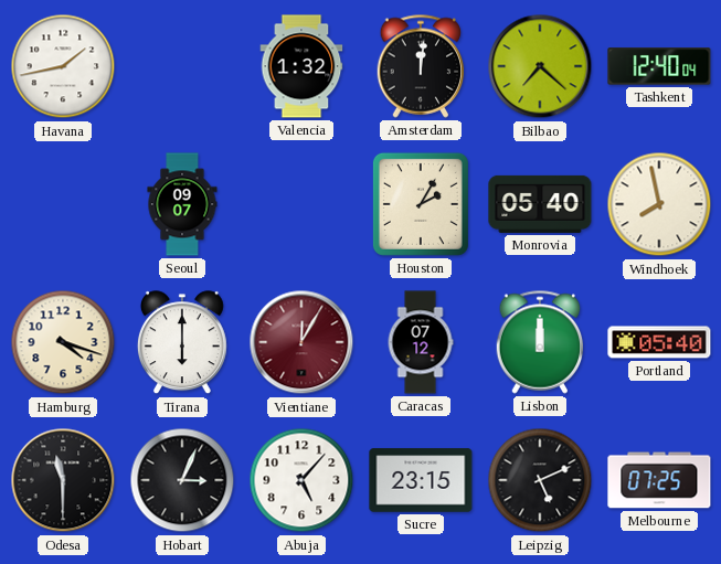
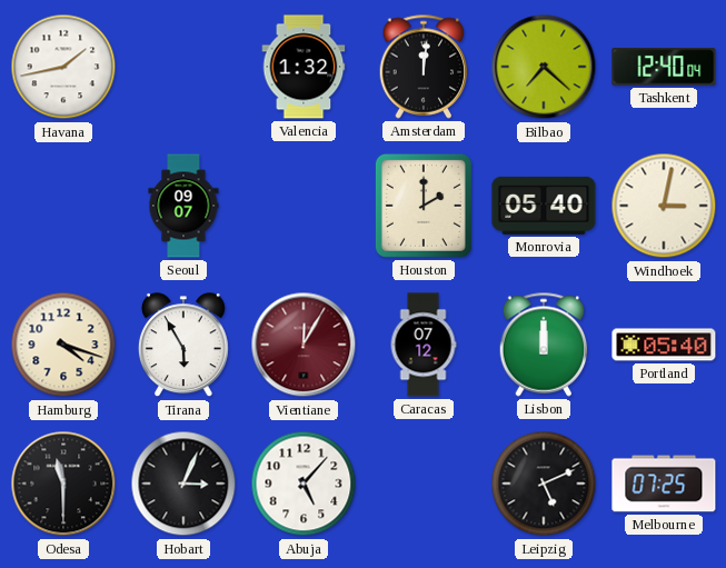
Houston: 2:05 -> 2:00
Windhoek: 7:58 -> 3:02
Tirana: 6:00 -> 5:55
Sucre: 23:15 -> none
